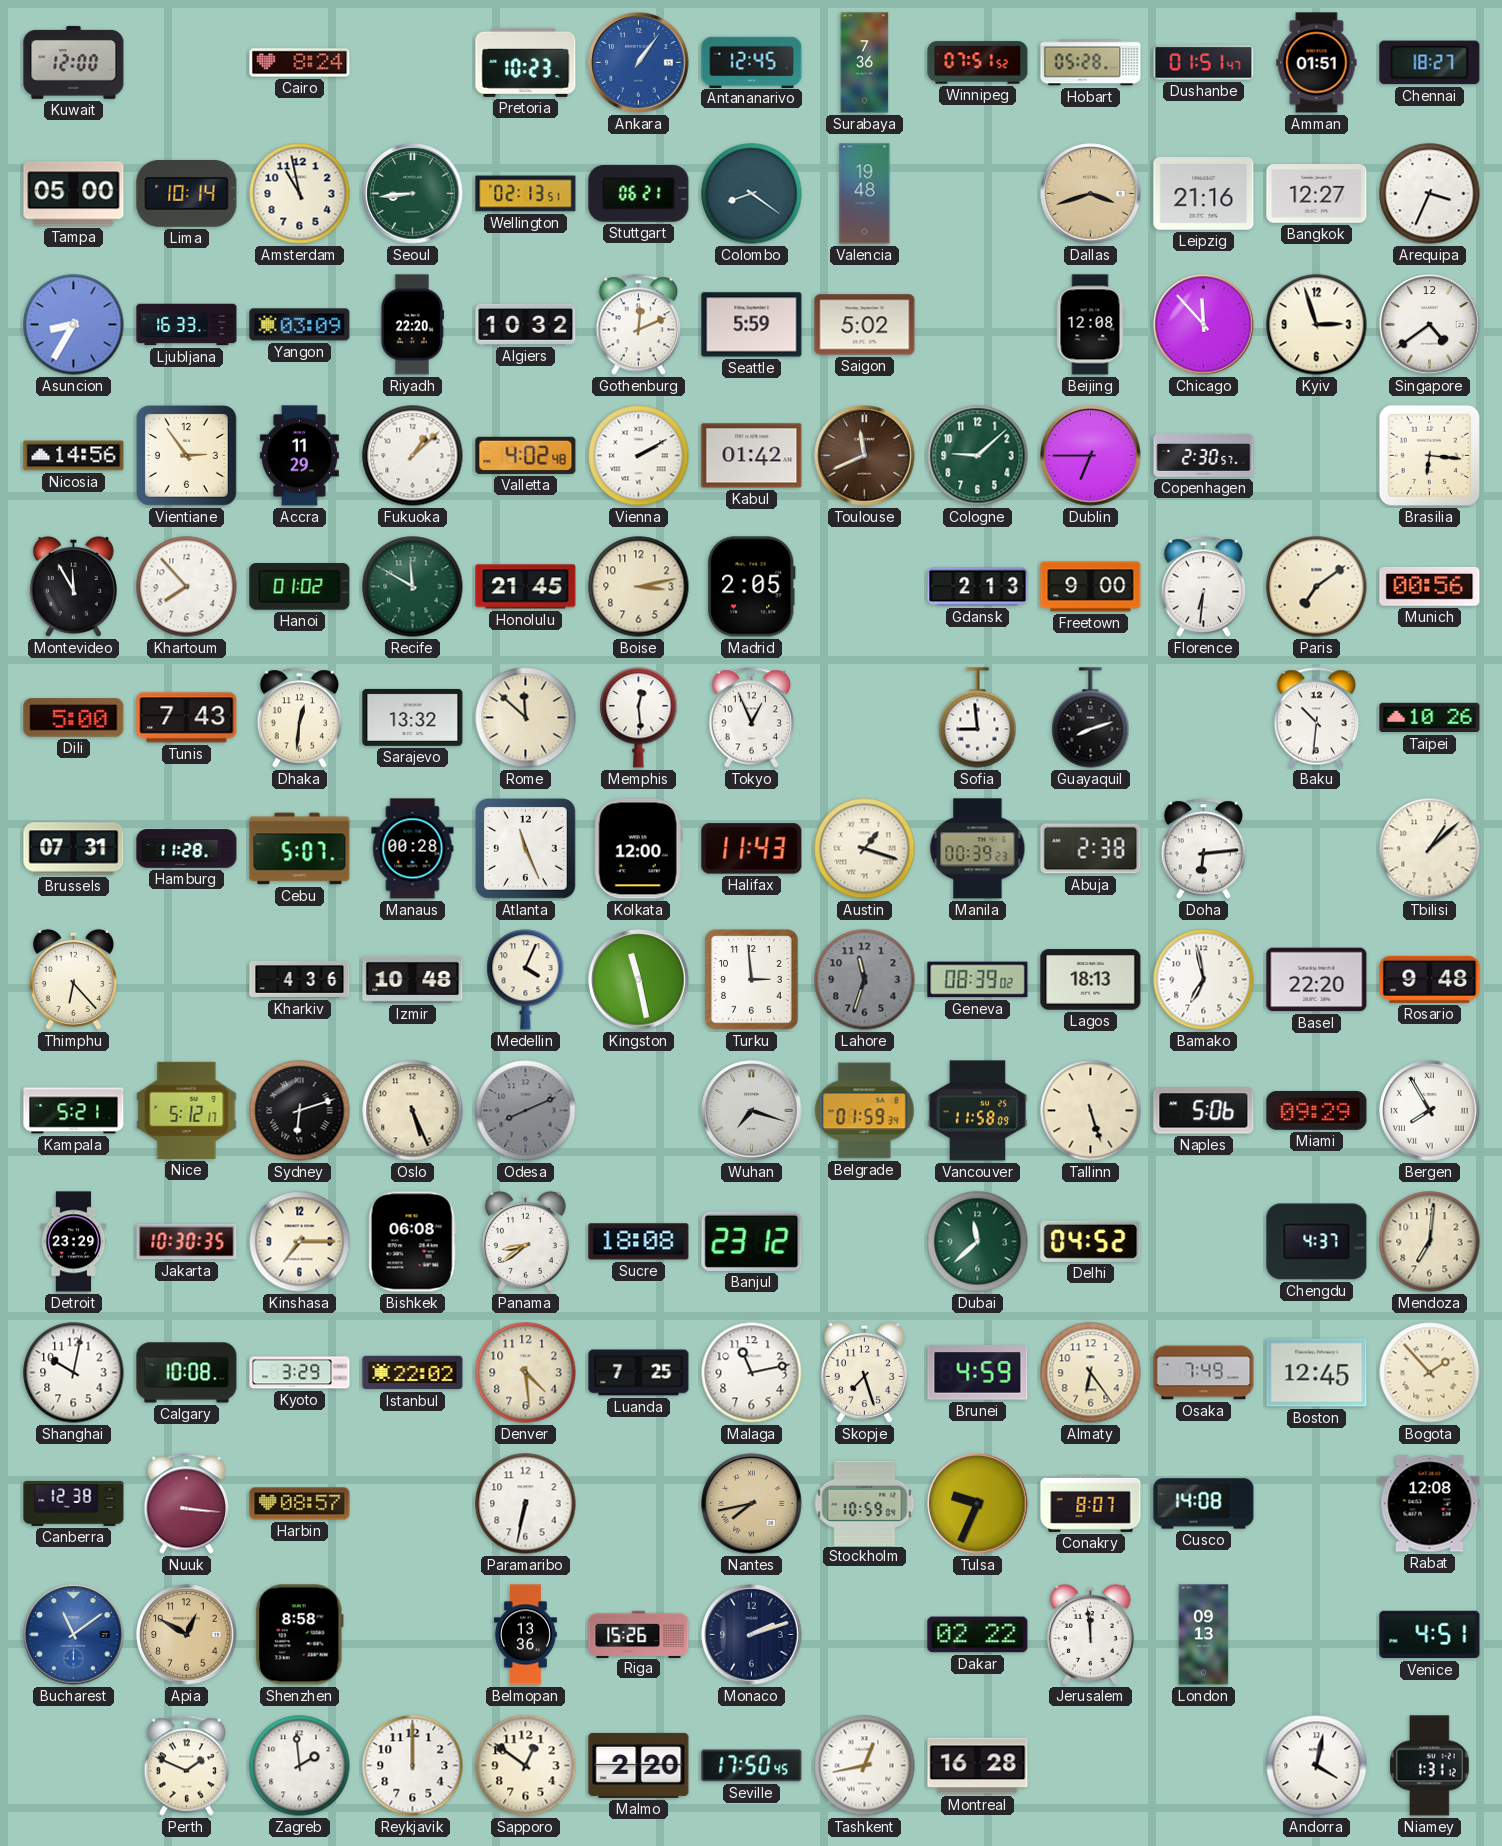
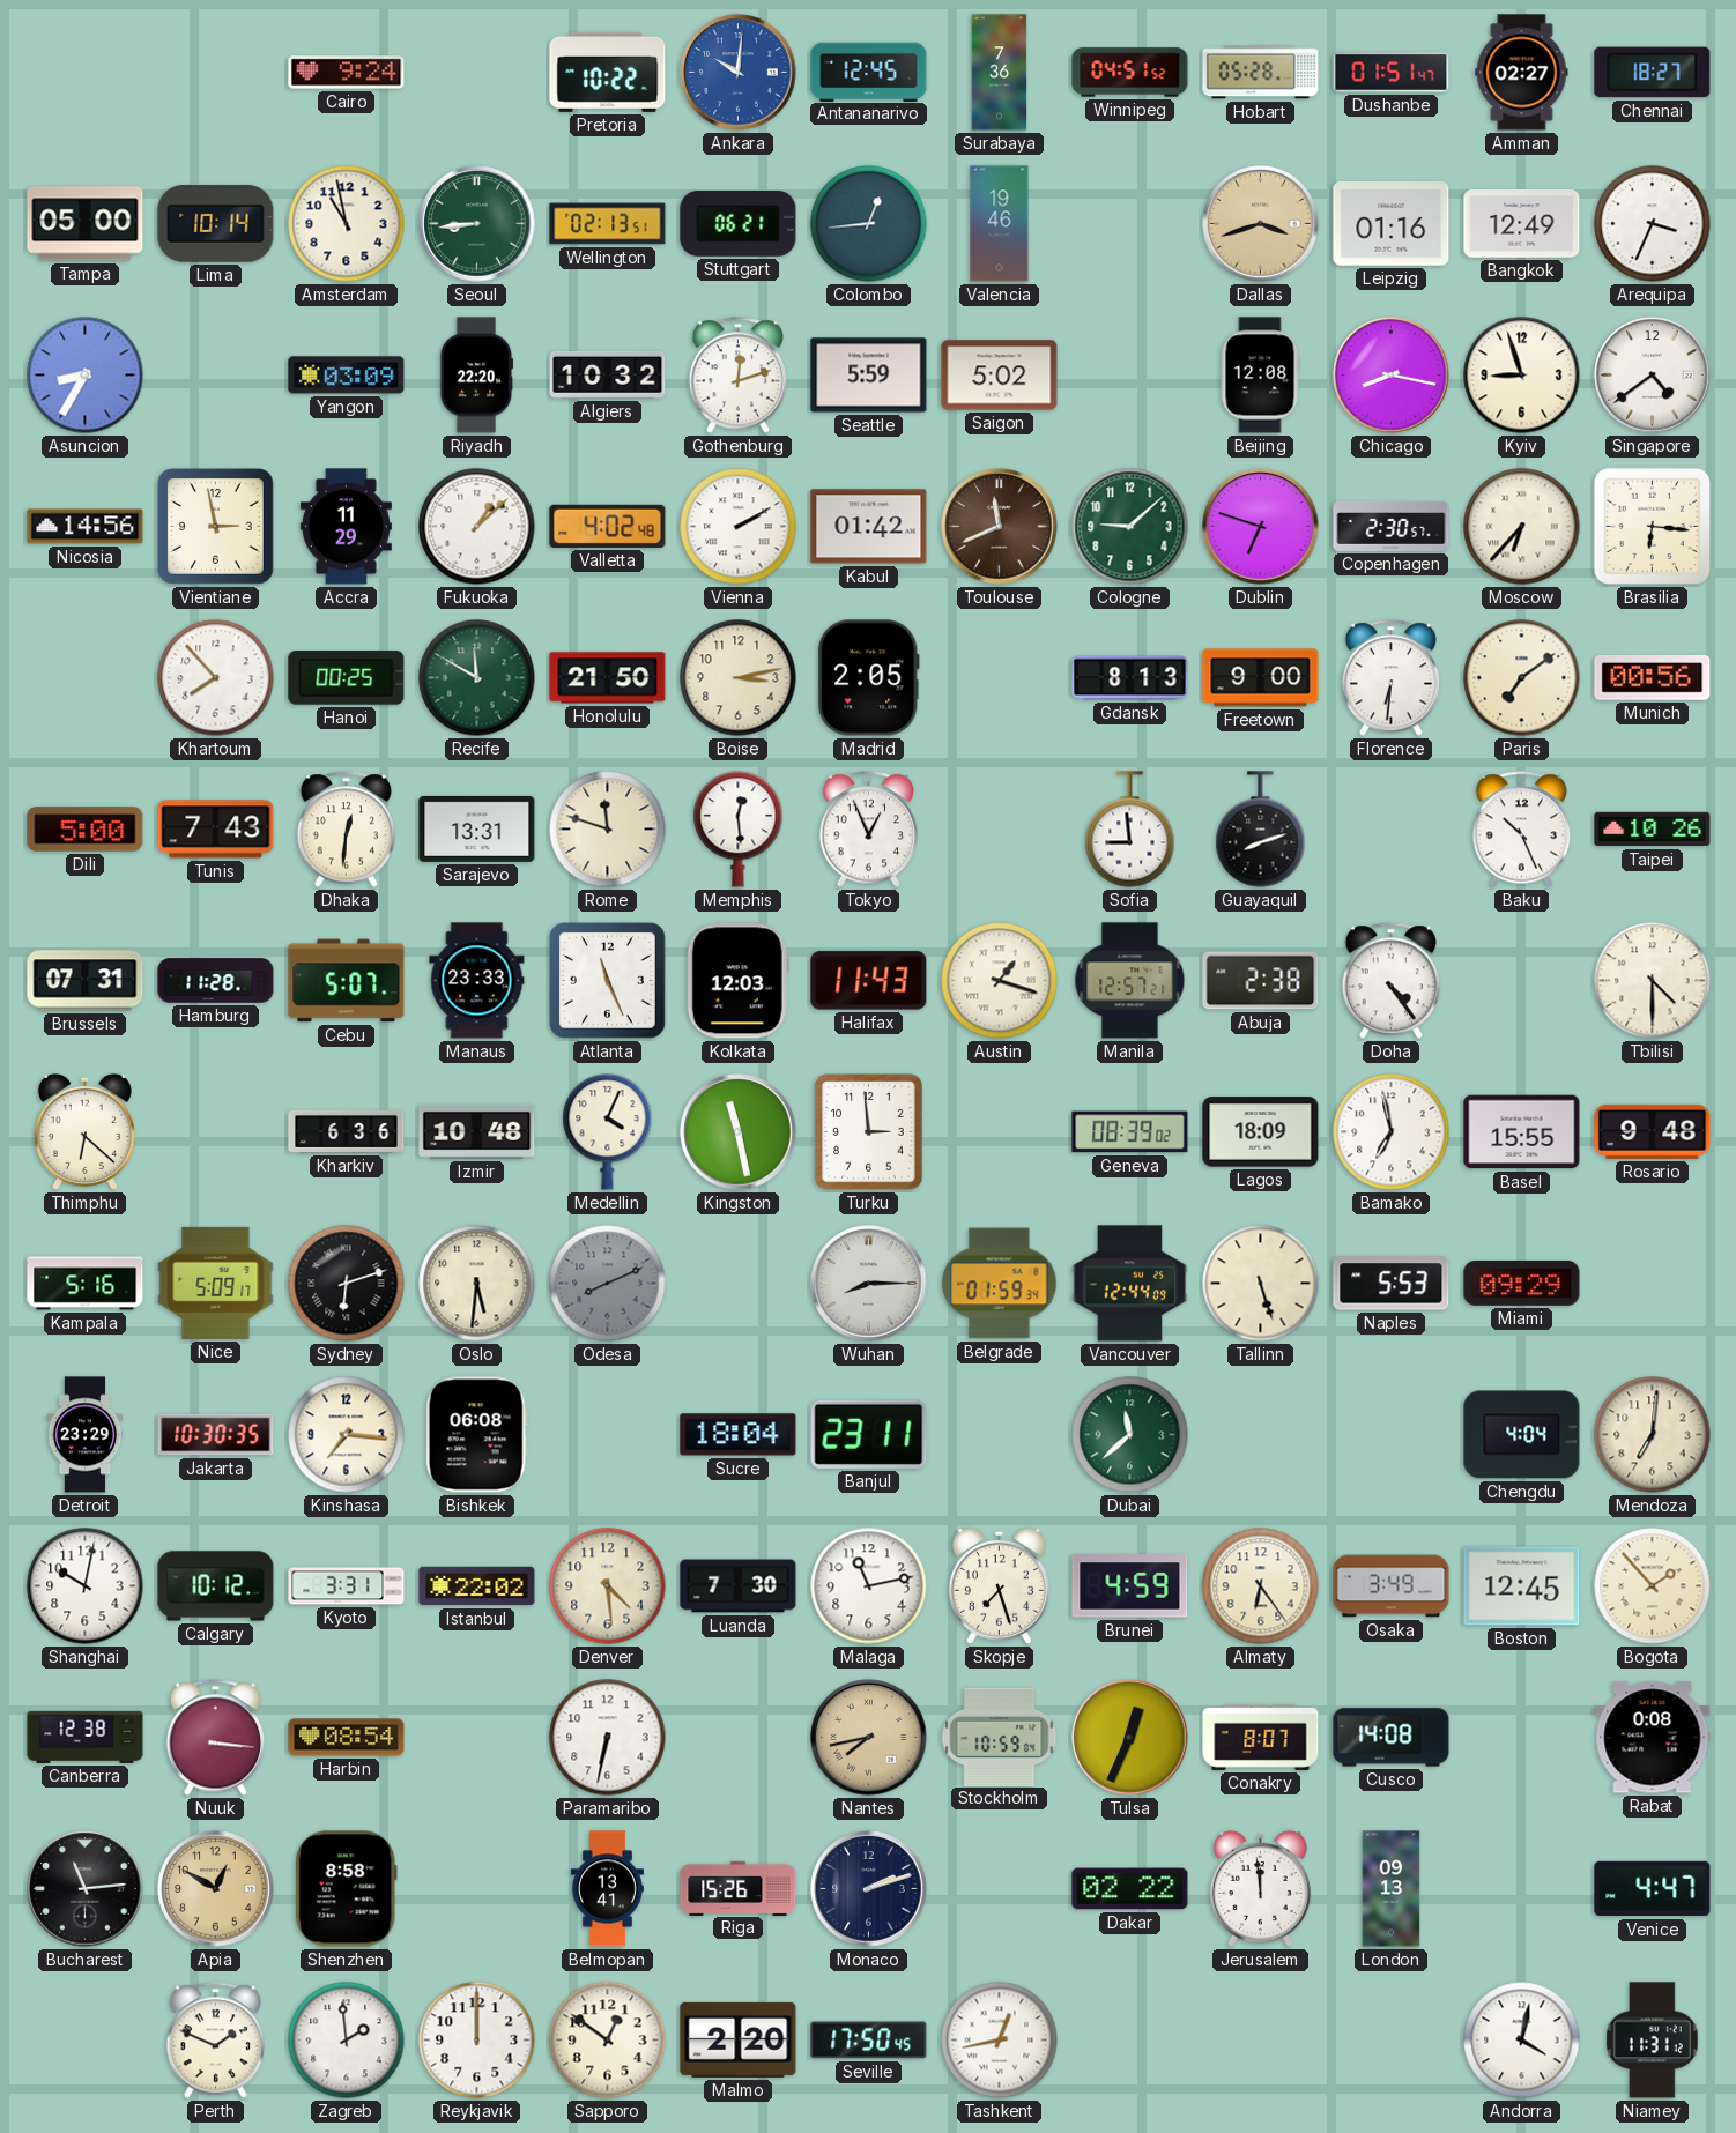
Kuwait: 12:00 -> none
Cairo: 8:24 -> 9:24
Pretoria: 10:23 -> 10:22
Ankara: 1:06 -> 10:01
Winnipeg: 07:51 -> 04:51
Amman: 01:51 -> 02:27
Colombo: 8:21 -> 12:44
Valencia: 19:48 -> 19:46
Leipzig: 21:16 -> 01:16
Bangkok: 12:27 -> 12:49
Ljubljana: 16:33 -> none
Gothenburg: 12:11 -> 12:12
Chicago: 11:53 -> 8:17
Kyiv: 2:57 -> 8:57
Vientiane: 2:54 -> 2:58
Dublin: 6:45 -> 6:48
Moscow: none -> 6:37
Montevideo: 11:55 -> none
Hanoi: 01:02 -> 00:25
Honolulu: 21:45 -> 21:50
Gdansk: 2:13 -> 8:13
Sarajevo: 13:32 -> 13:31
Rome: 11:52 -> 11:48
Baku: 10:31 -> 10:26
Manaus: 00:28 -> 23:33
Kolkata: 12:00 -> 12:03
Manila: 00:39 -> 12:57
Doha: 6:14 -> 4:24
Tbilisi: 1:08 -> 4:30
Thimphu: 6:23 -> 6:22
Kharkiv: 4:36 -> 6:36
Lahore: 11:33 -> none
Lagos: 18:13 -> 18:09
Basel: 22:20 -> 15:55
Kampala: 5:21 -> 5:16
Nice: 5:12 -> 5:09
Oslo: 5:26 -> 5:31
Wuhan: 7:18 -> 8:15
Vancouver: 11:58 -> 12:44
Naples: 5:06 -> 5:53
Bergen: 7:55 -> none
Kinshasa: 7:15 -> 7:16
Panama: 8:39 -> none
Sucre: 18:08 -> 18:04
Banjul: 23:12 -> 23:11
Delhi: 04:52 -> none
Chengdu: 4:37 -> 4:04
Calgary: 10:08 -> 10:12
Kyoto: 3:29 -> 3:31
Luanda: 7:25 -> 7:30
Osaka: 7:49 -> 3:49
Harbin: 08:57 -> 08:54
Tulsa: 9:34 -> 12:34
Rabat: 12:08 -> 0:08
Bucharest: 11:09 -> 11:14
Bucharest dial: blue -> black
Belmopan: 13:36 -> 13:41
Venice: 4:51 -> 4:47
Montreal: 16:28 -> none
Niamey: 1:31 -> 11:31
